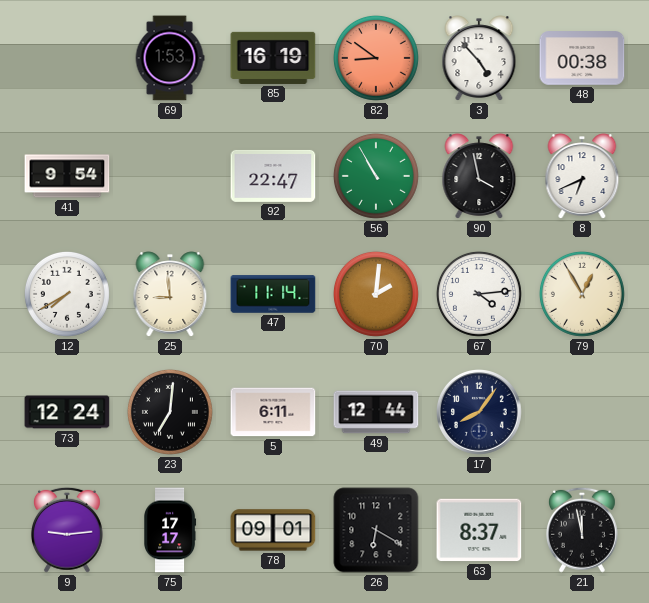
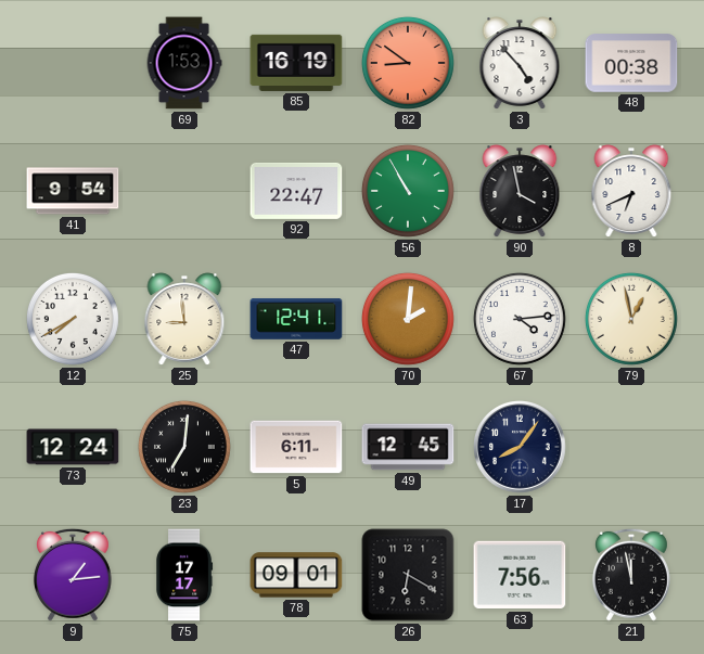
47: 11:14 -> 12:41
79: 12:55 -> 12:58
49: 12:44 -> 12:45
9: 9:14 -> 1:14
63: 8:37 -> 7:56
